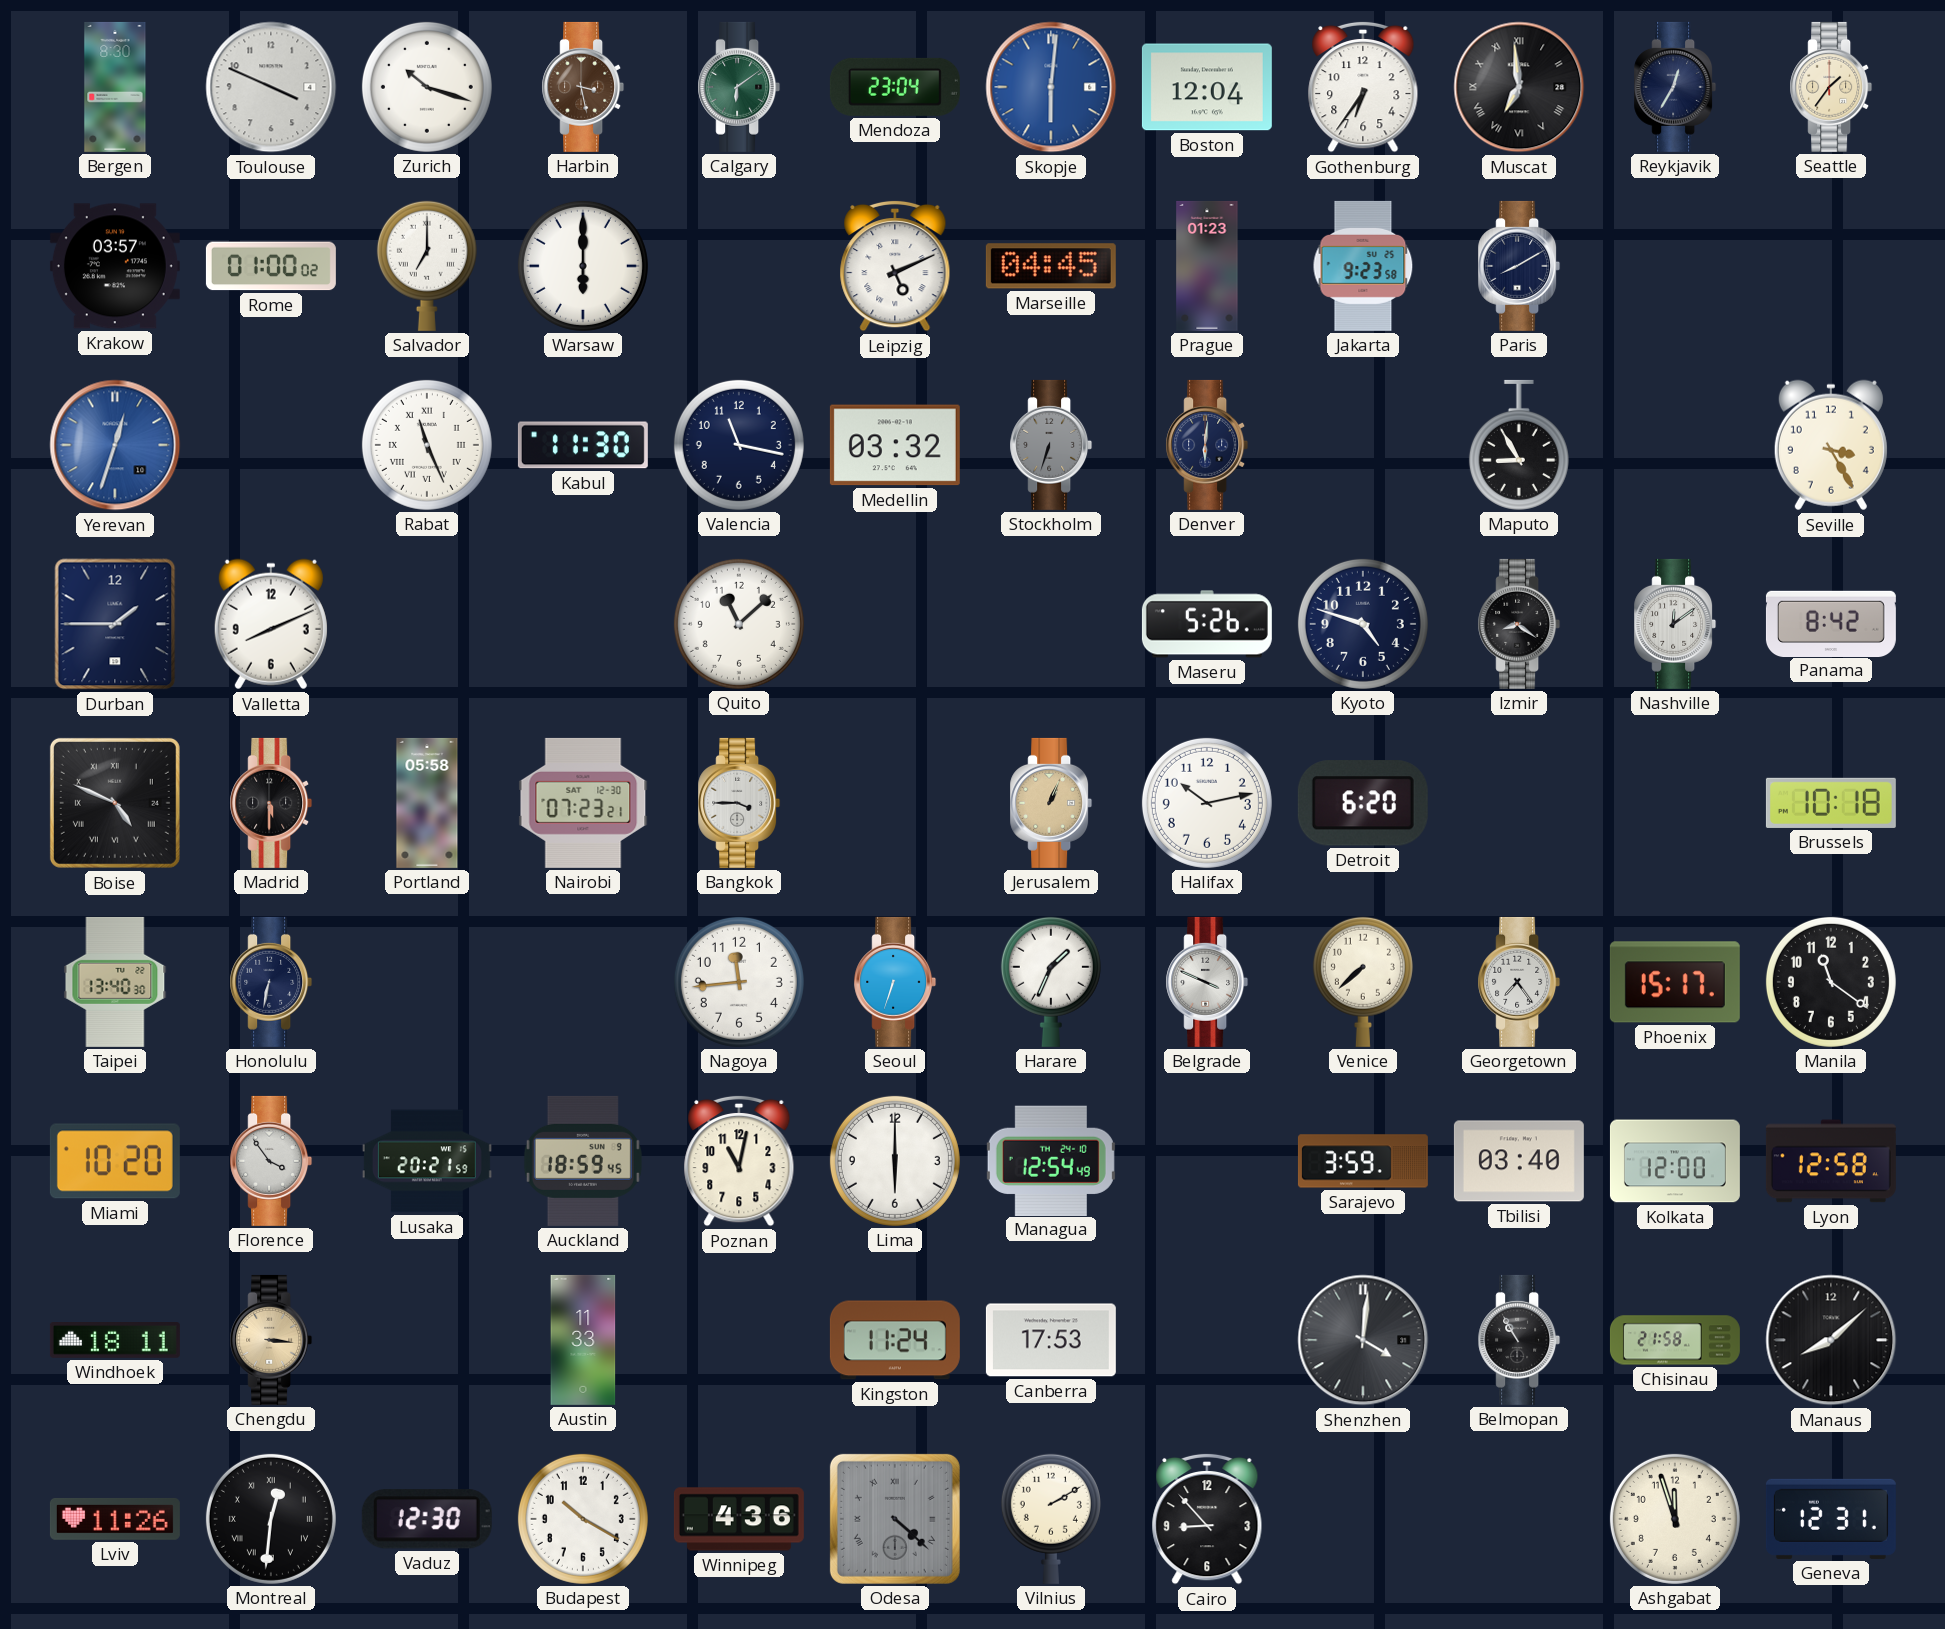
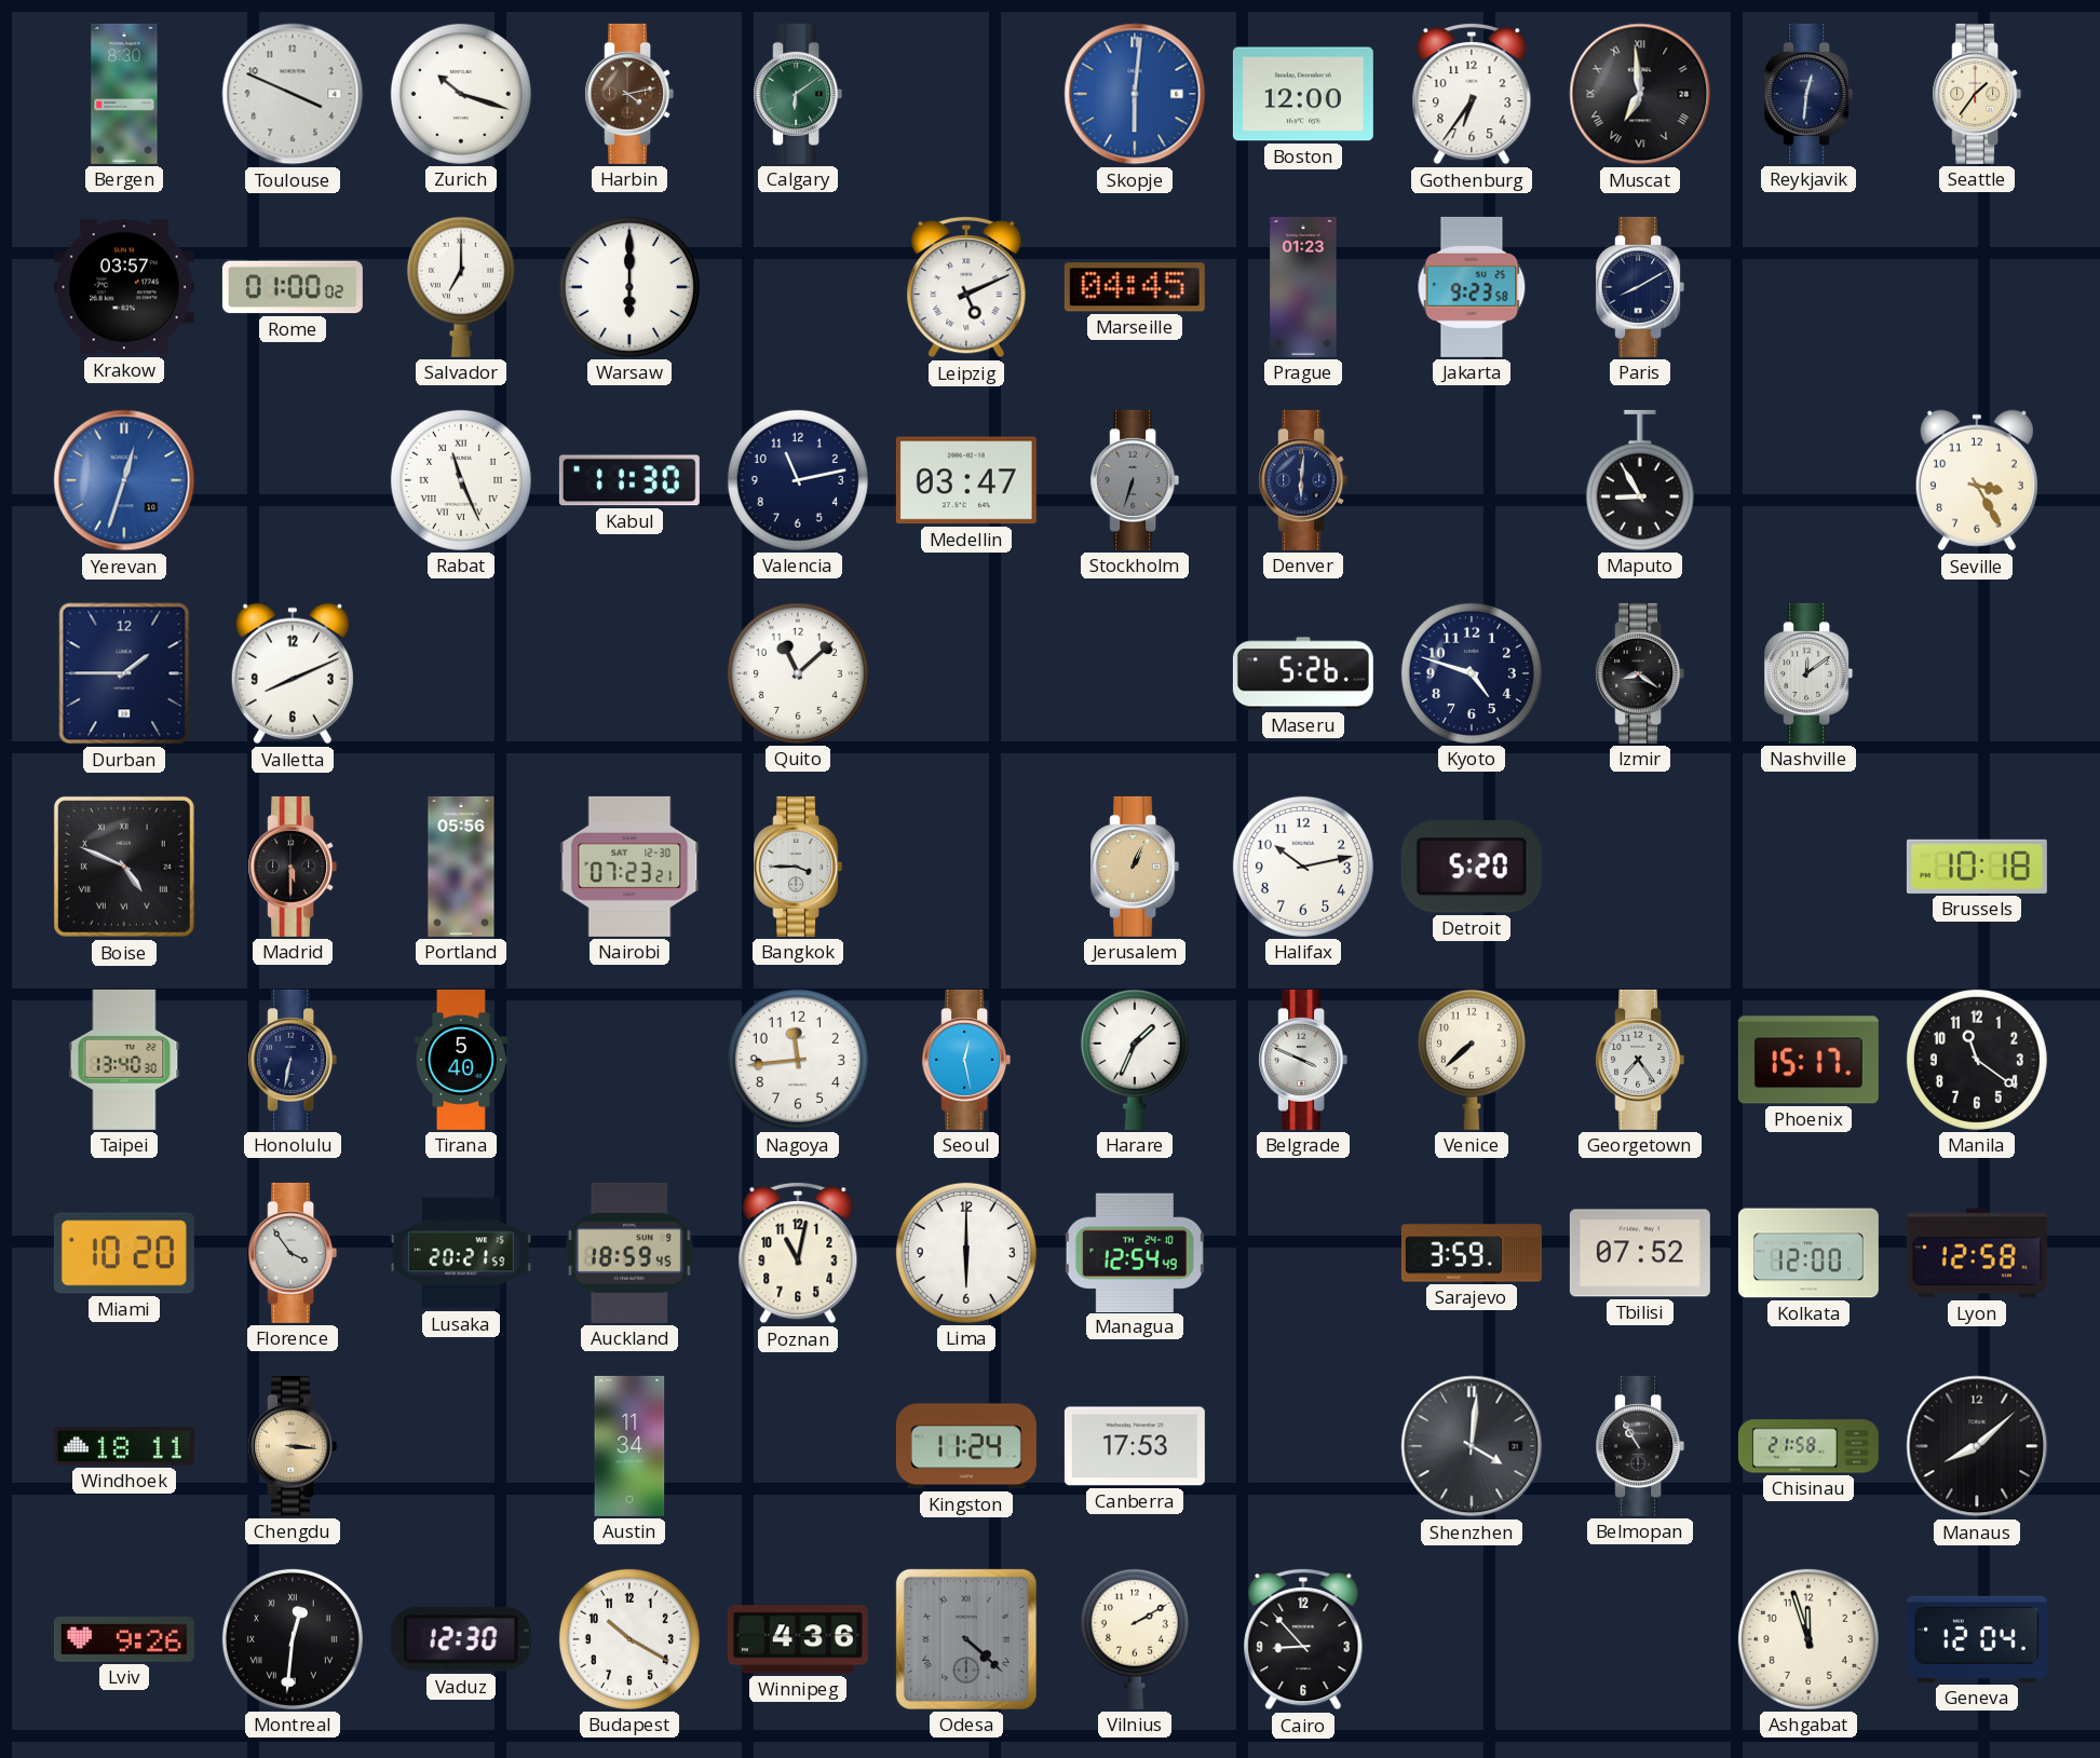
Harbin: 3:28 -> 4:13
Mendoza: 23:04 -> none
Boston: 12:04 -> 12:00
Reykjavik: 12:35 -> 12:31
Valencia: 11:17 -> 11:13
Medellin: 03:32 -> 03:47
Panama: 8:42 -> none
Portland: 05:58 -> 05:56
Detroit: 6:20 -> 5:20
Tirana: none -> 5:40
Seoul: 6:33 -> 12:28
Tbilisi: 03:40 -> 07:52
Austin: 11:33 -> 11:34
Lviv: 11:26 -> 9:26
Geneva: 12:31 -> 12:04
